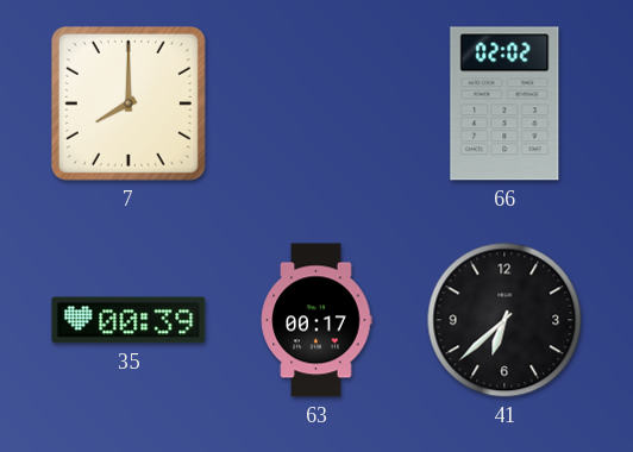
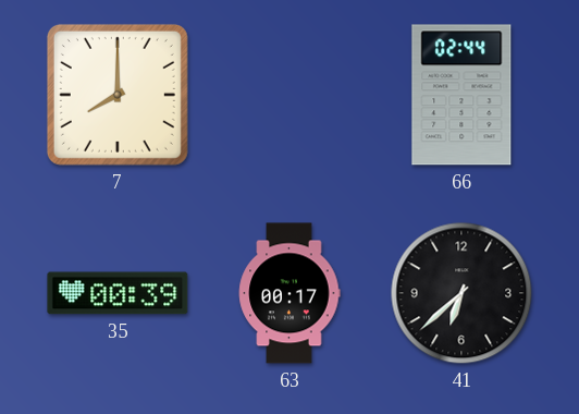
66: 02:02 -> 02:44
